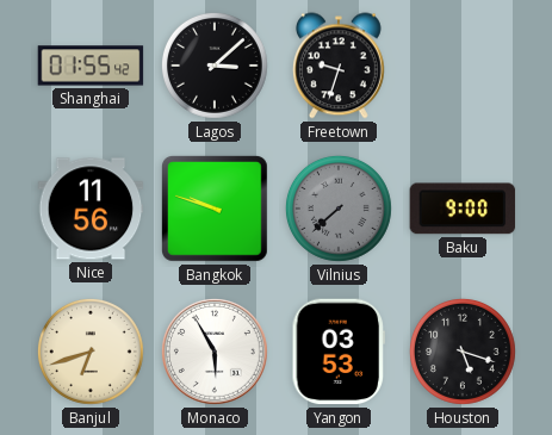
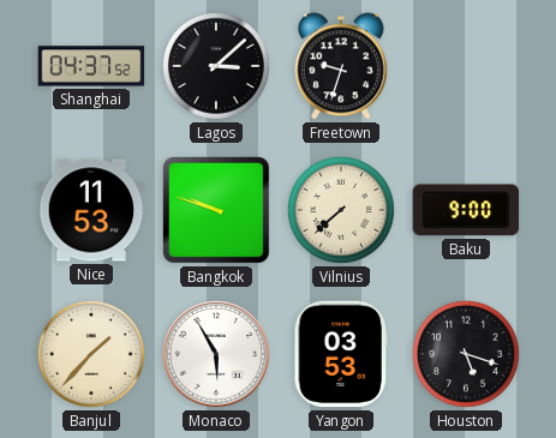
Shanghai: 01:55 -> 04:37
Nice: 11:56 -> 11:53
Vilnius dial: grey -> cream
Banjul: 6:42 -> 1:37
